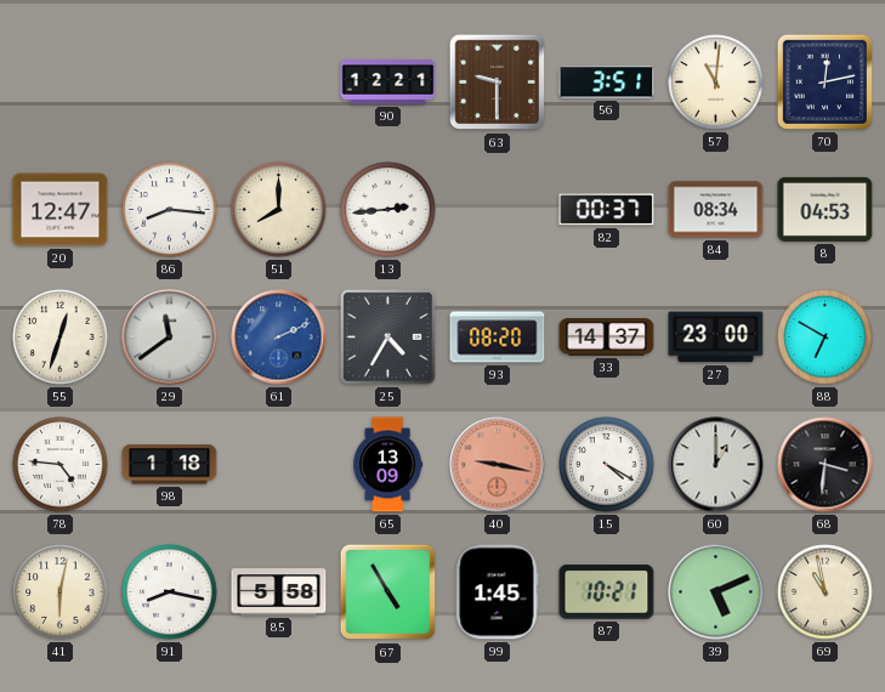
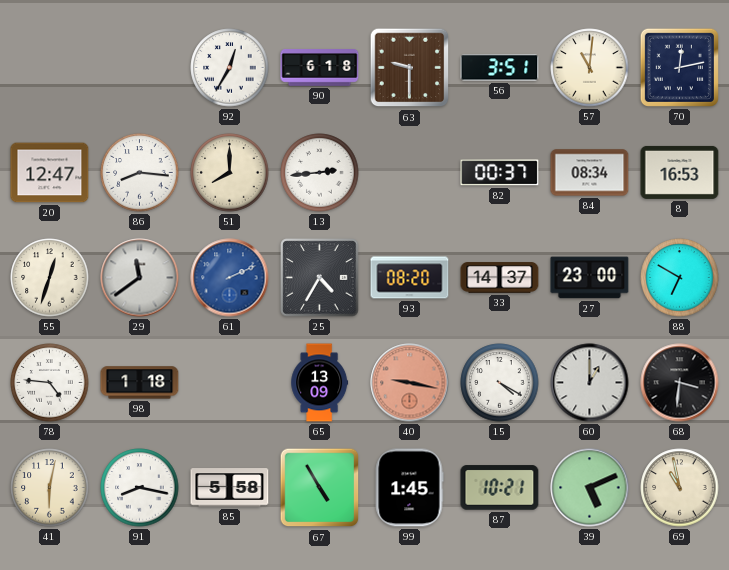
92: none -> 12:35
90: 12:21 -> 6:18
8: 04:53 -> 16:53
